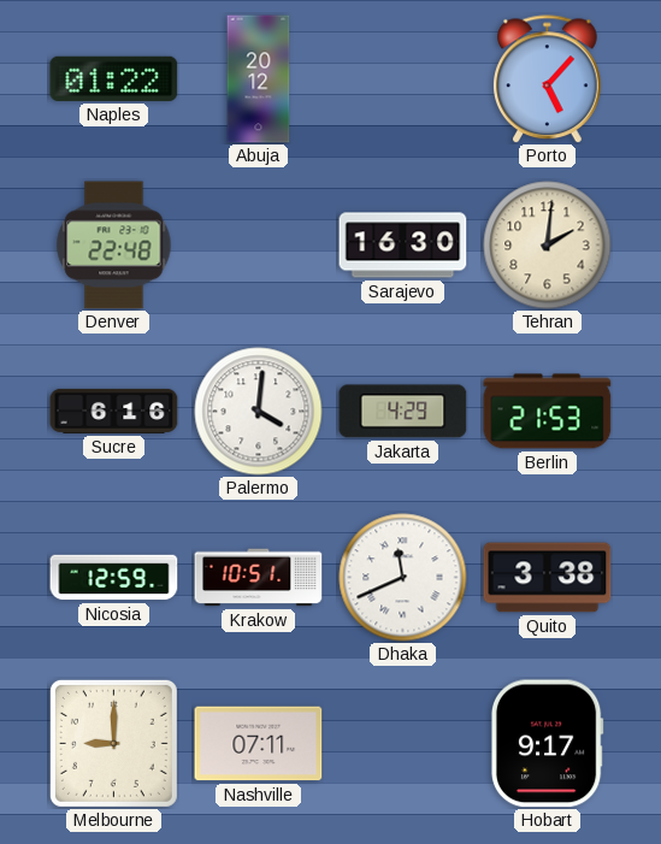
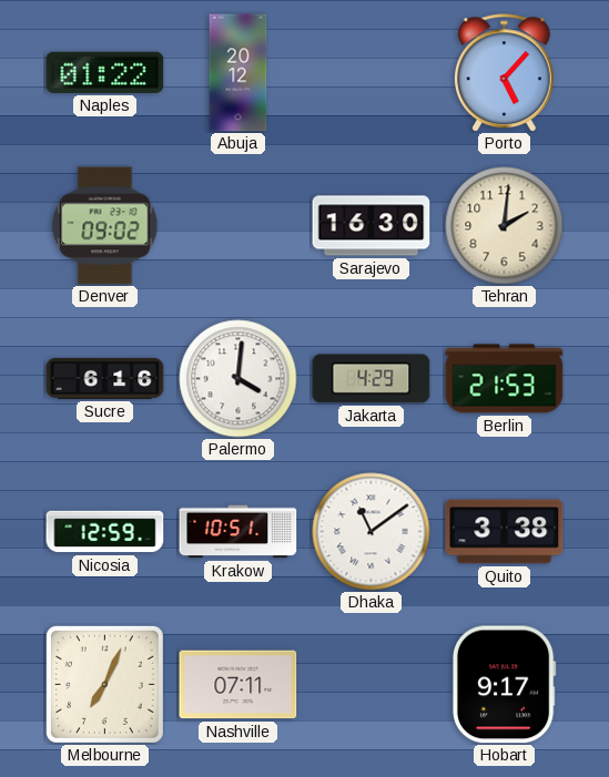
Denver: 22:48 -> 09:02
Dhaka: 11:41 -> 11:09
Melbourne: 9:00 -> 7:04
